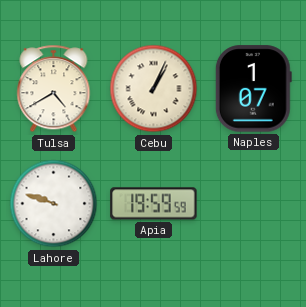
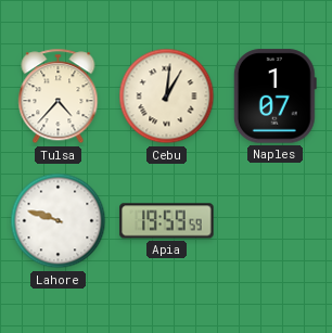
Tulsa: 4:40 -> 4:37
Cebu: 1:04 -> 1:01
